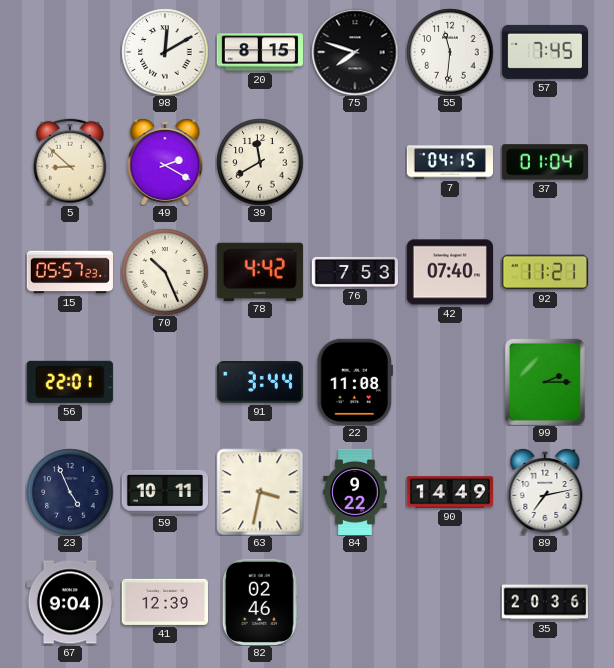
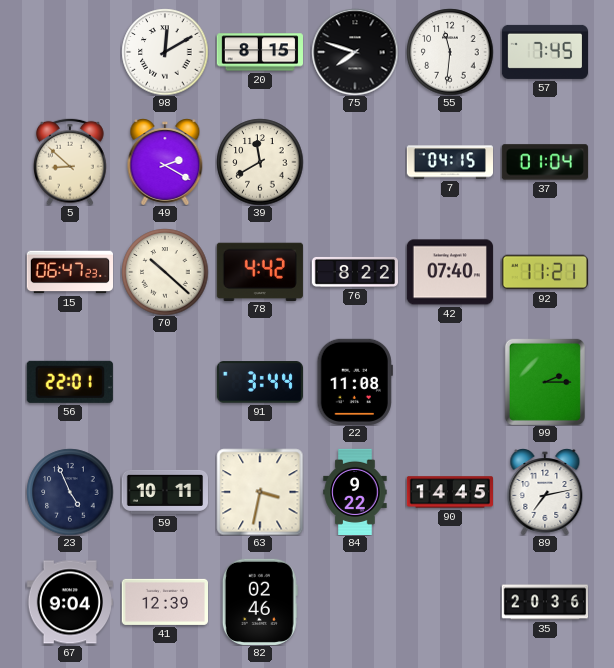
15: 05:57 -> 06:47
70: 10:26 -> 10:22
76: 7:53 -> 8:22
90: 14:49 -> 14:45
